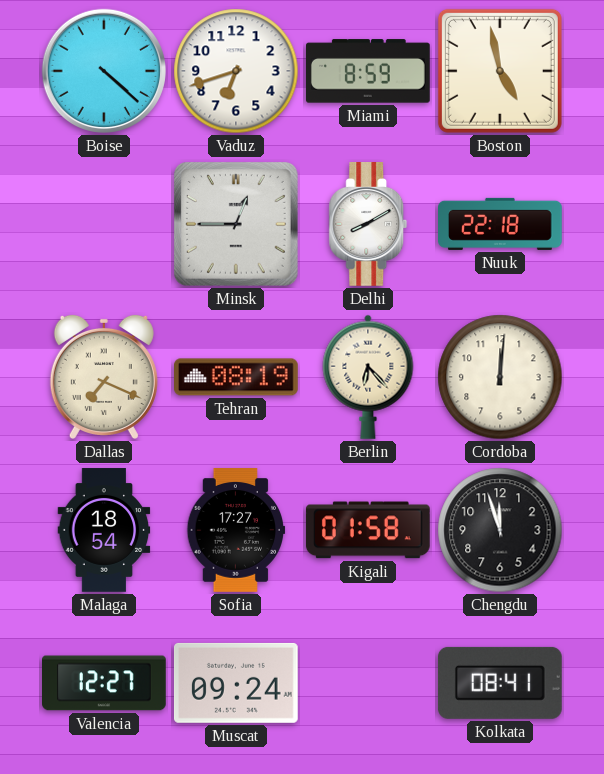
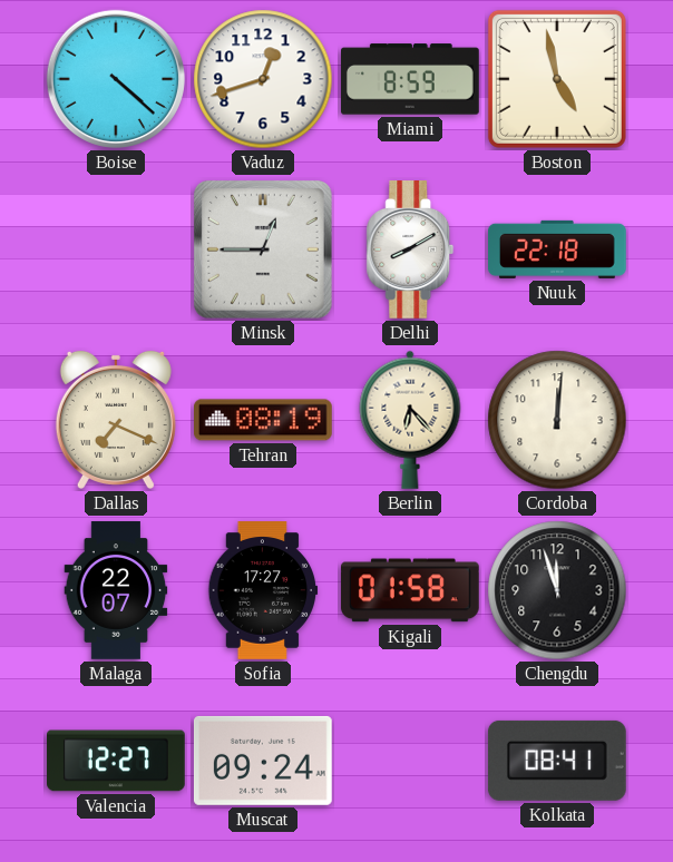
Vaduz: 6:42 -> 12:42
Malaga: 18:54 -> 22:07
